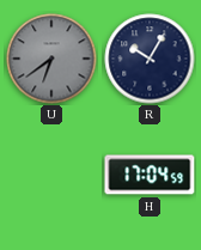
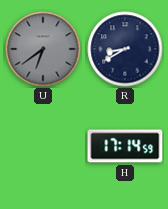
R: 10:05 -> 8:40
H: 17:04 -> 17:14
